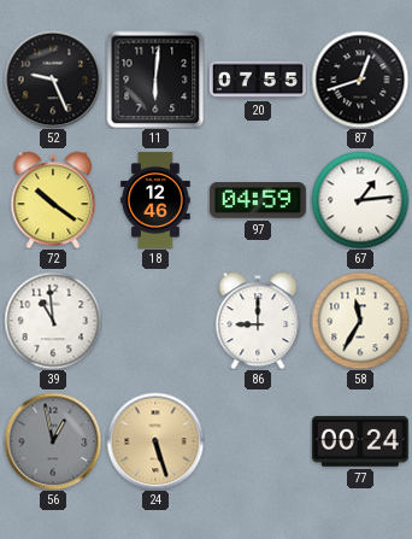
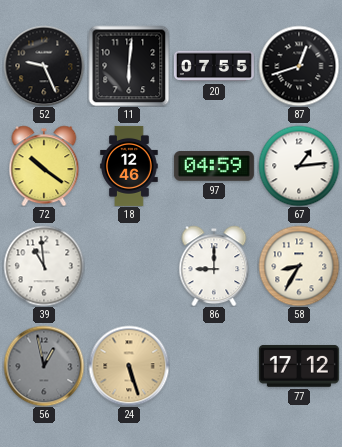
58: 11:35 -> 8:35
77: 00:24 -> 17:12
